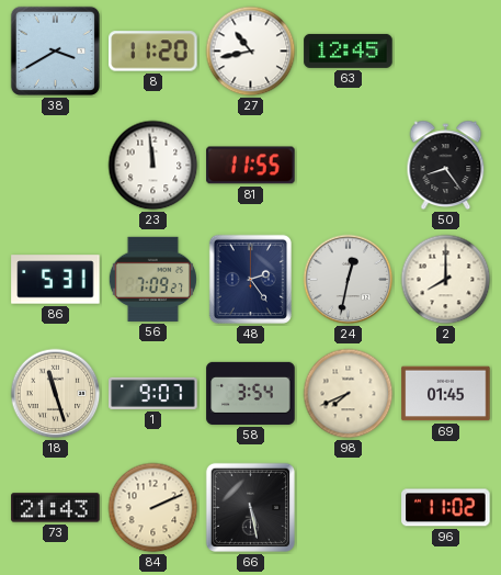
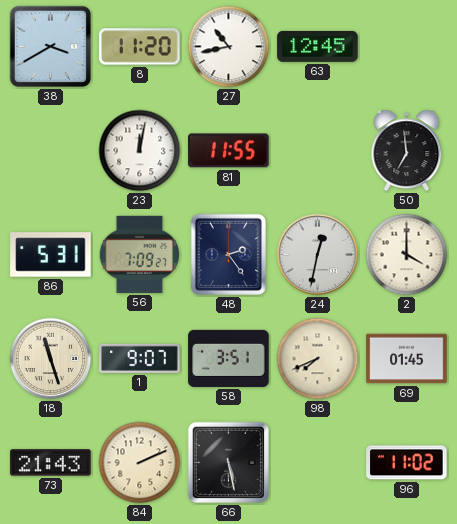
23: 11:59 -> 12:02
50: 8:24 -> 6:59
2: 8:00 -> 4:00
58: 3:54 -> 3:51
